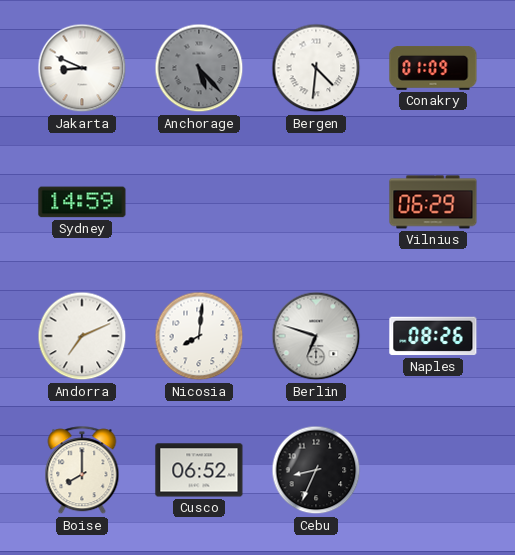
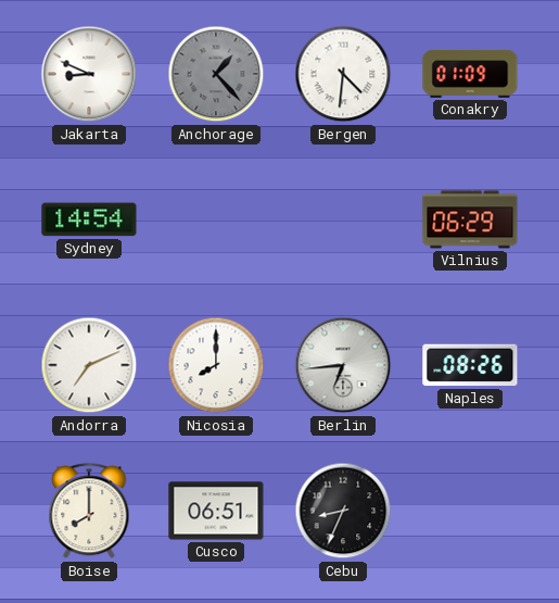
Anchorage: 5:23 -> 1:23
Sydney: 14:59 -> 14:54
Nicosia: 8:01 -> 8:00
Berlin: 6:48 -> 6:44
Cusco: 06:52 -> 06:51
